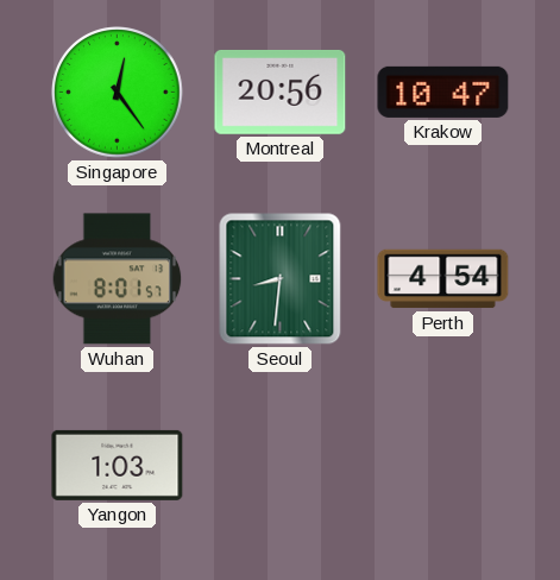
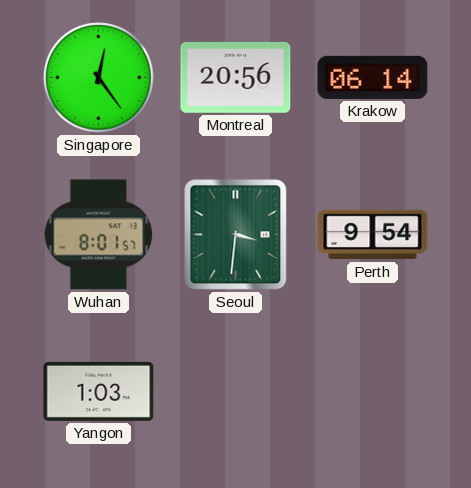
Krakow: 10:47 -> 06:14
Seoul: 8:31 -> 3:31
Perth: 4:54 -> 9:54
